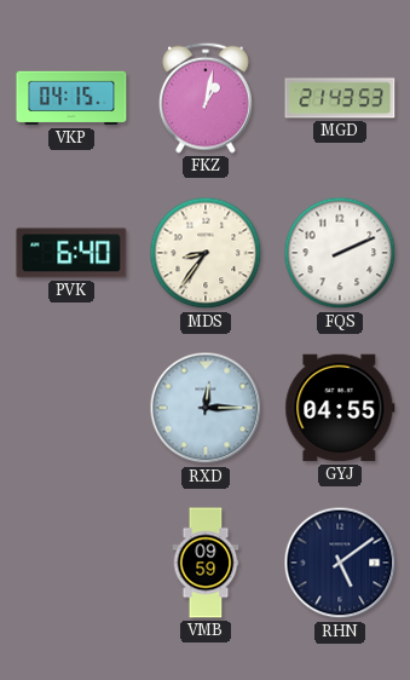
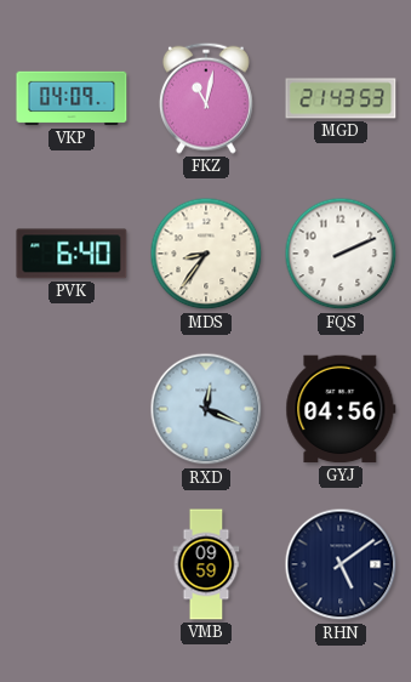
VKP: 04:15 -> 04:09
FKZ: 1:02 -> 11:02
RXD: 12:15 -> 12:19
GYJ: 04:55 -> 04:56
